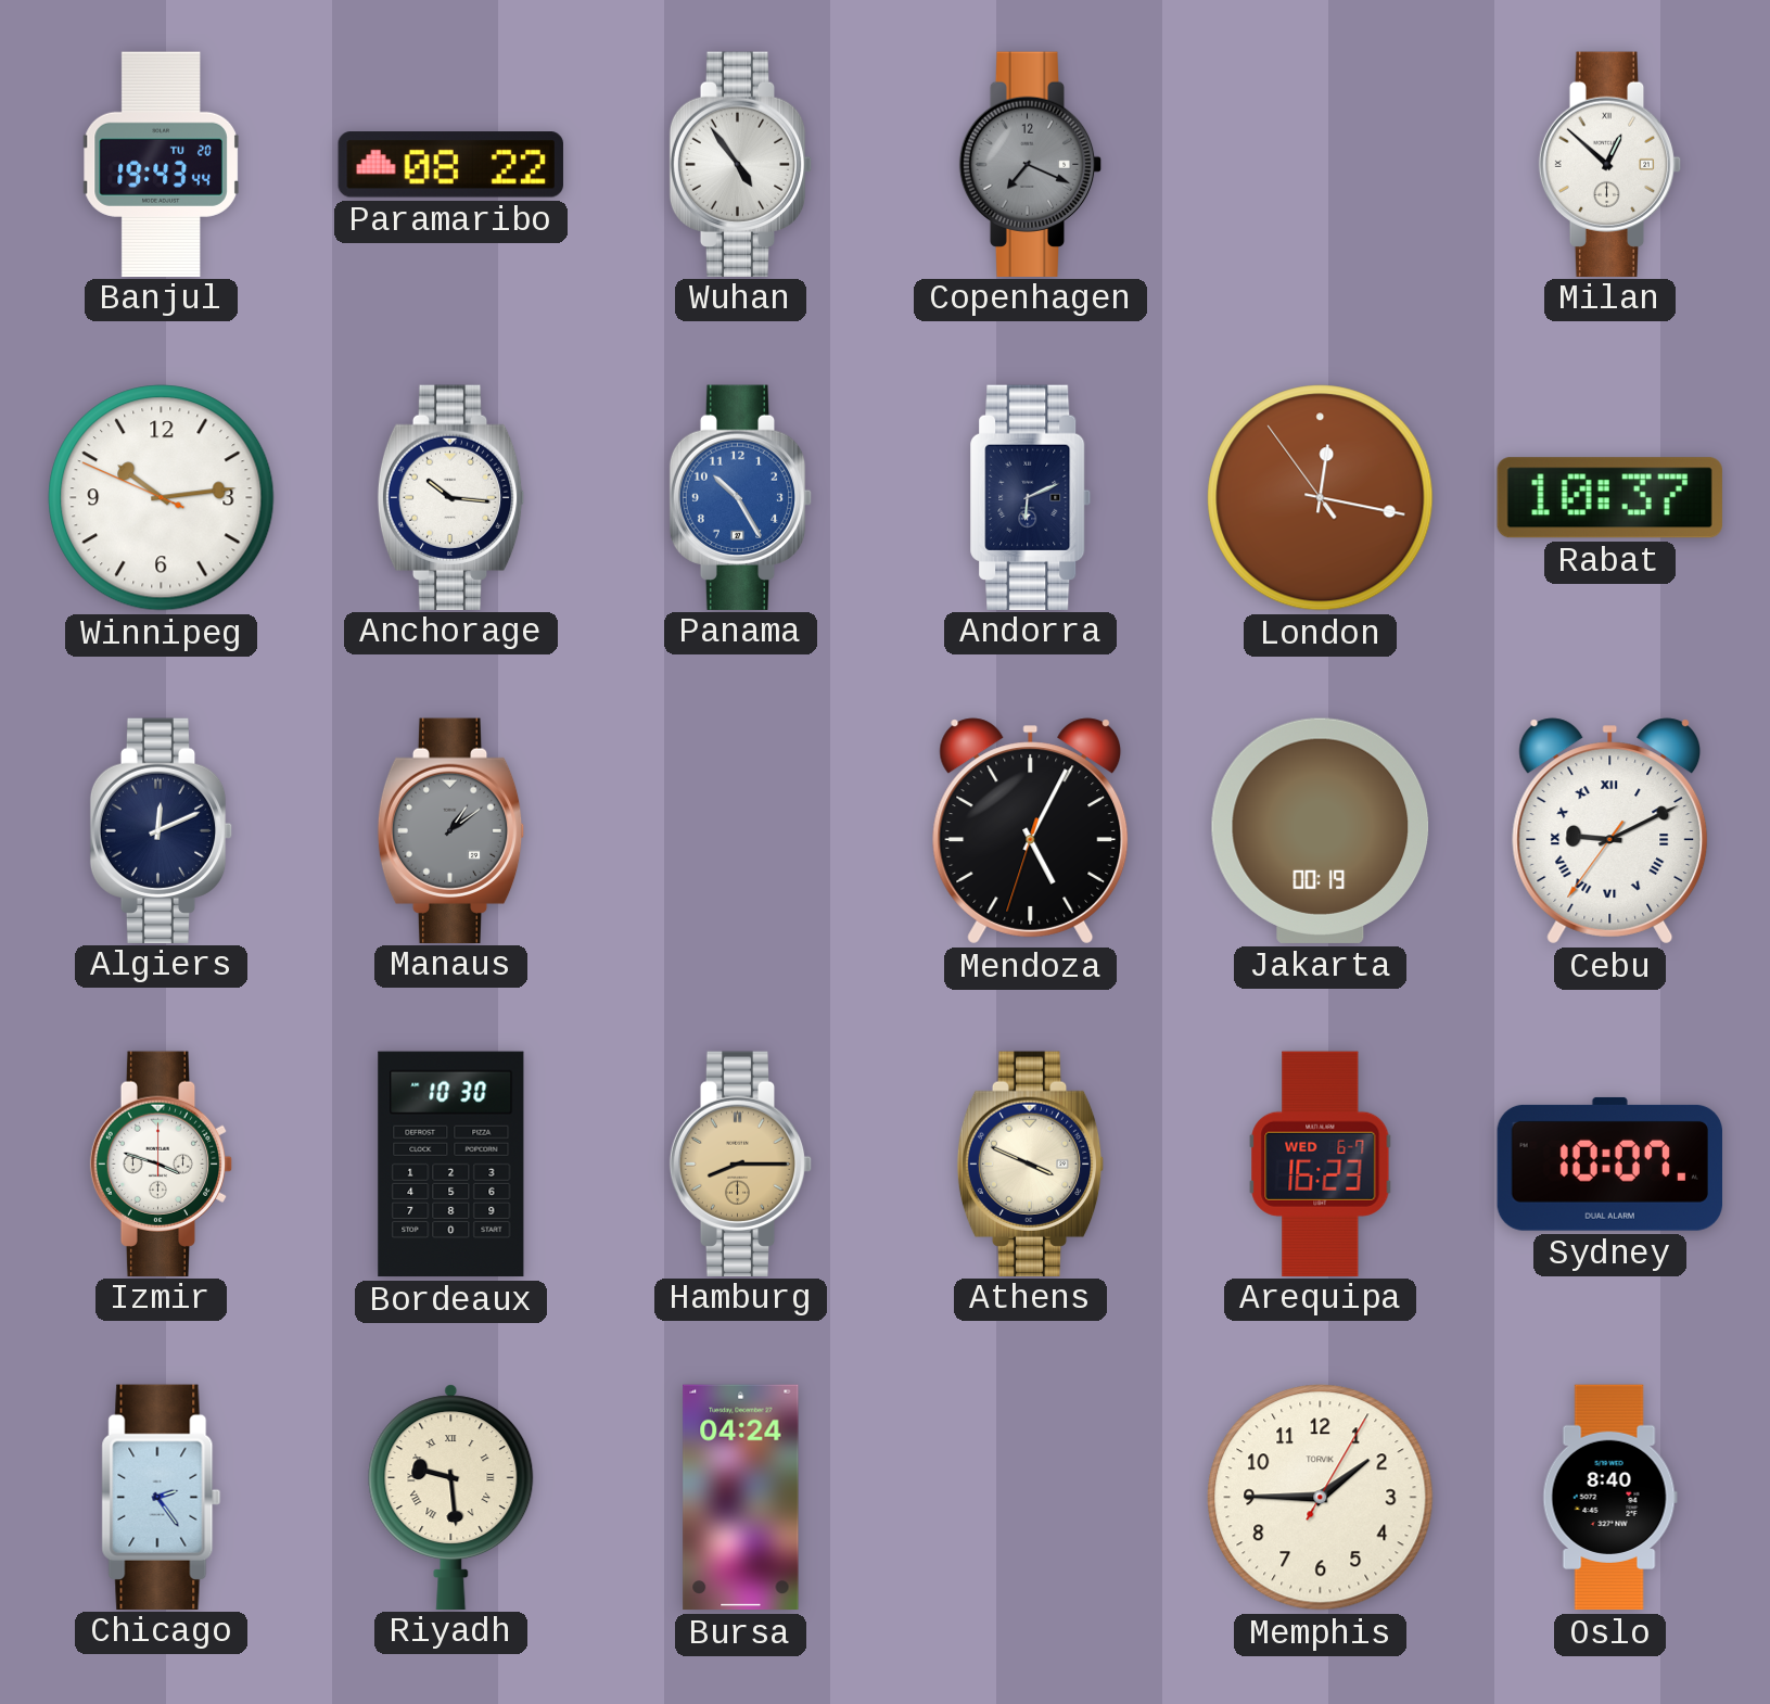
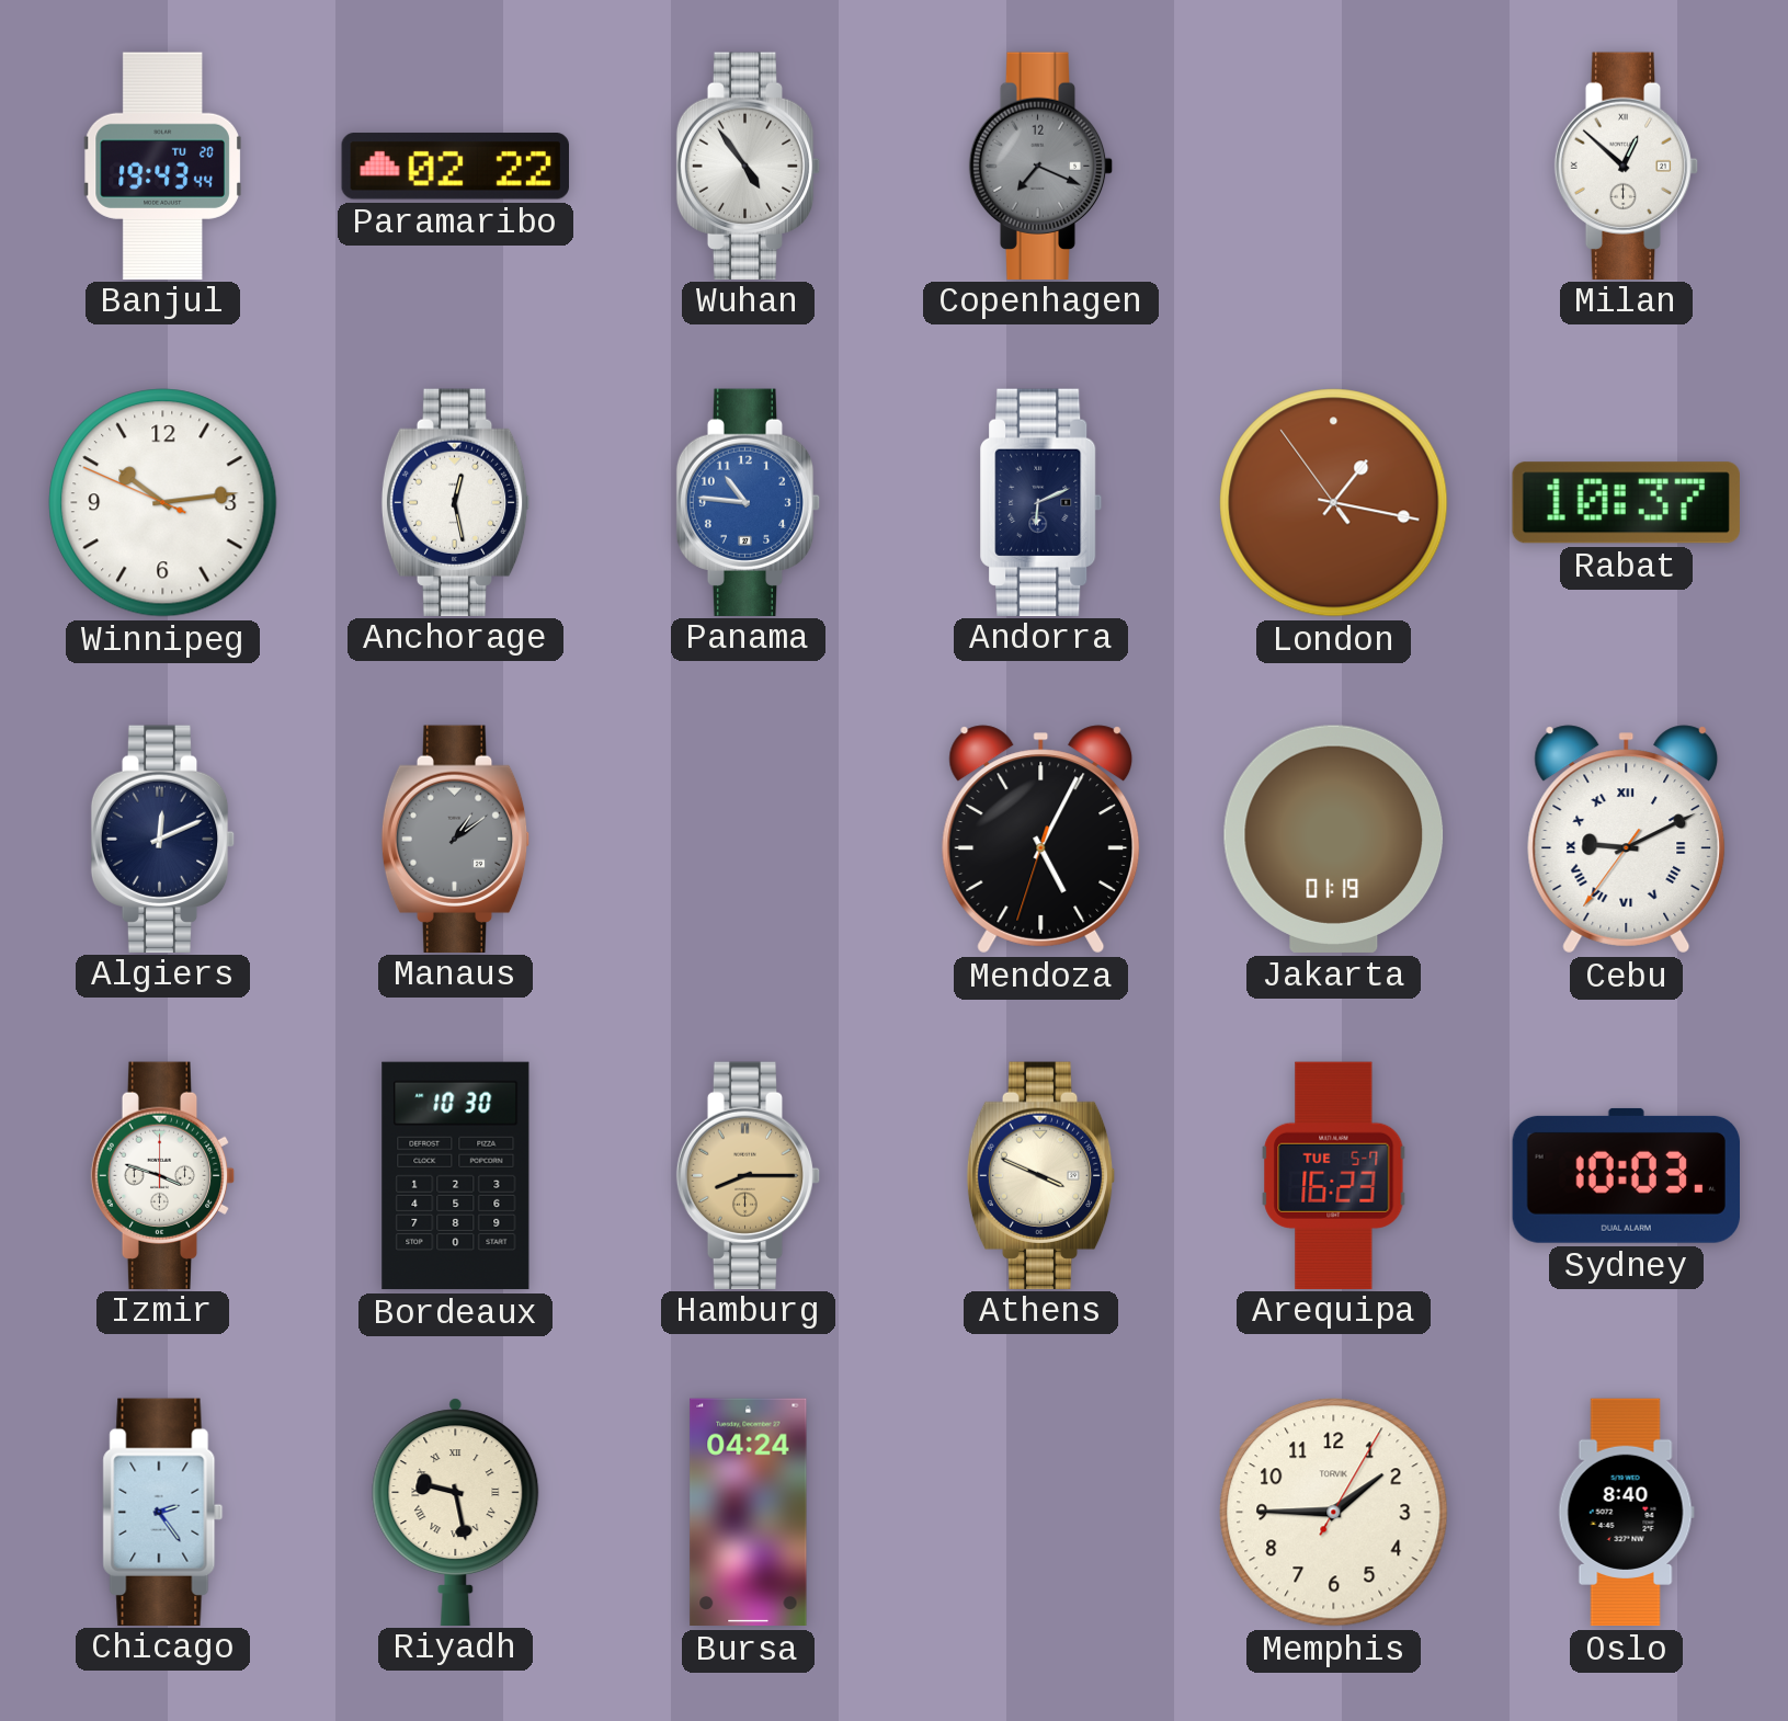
Paramaribo: 08:22 -> 02:22
Anchorage: 10:16 -> 12:28
Panama: 10:25 -> 10:46
London: 12:16 -> 1:16
Jakarta: 00:19 -> 01:19
Arequipa date: WED 6-7 -> TUE 5-7
Sydney: 10:07 -> 10:03
Riyadh: 9:29 -> 9:28
